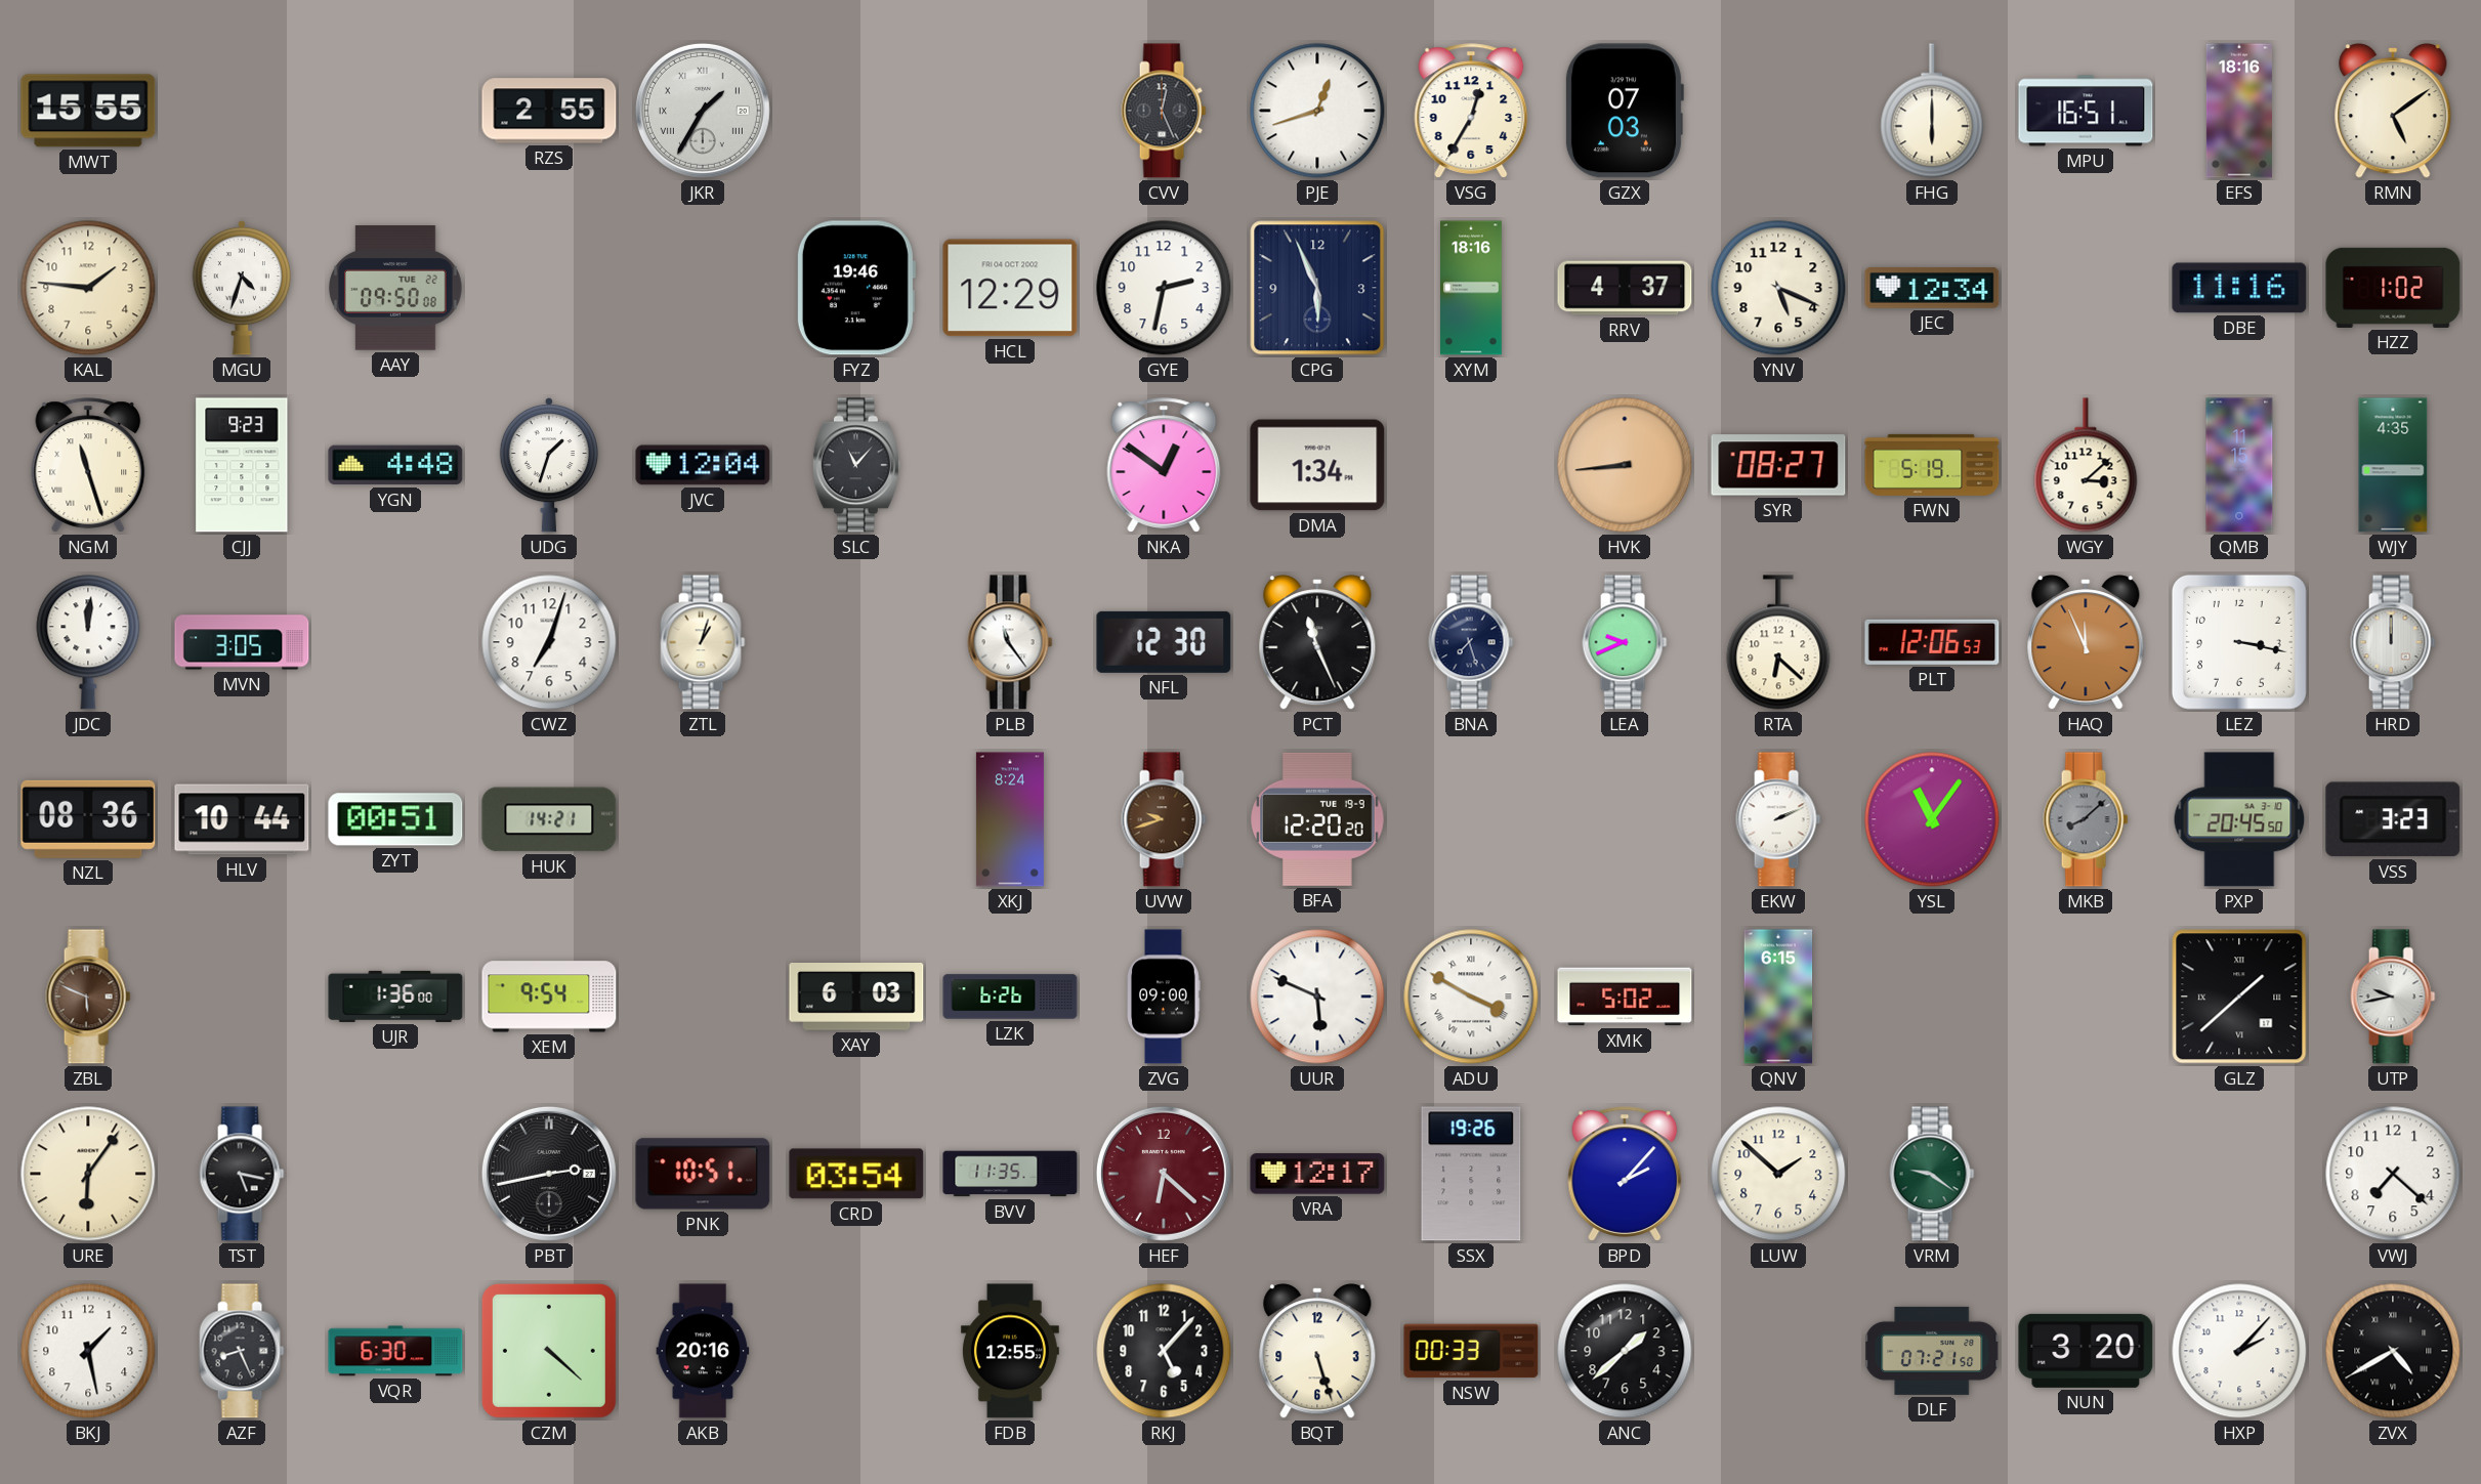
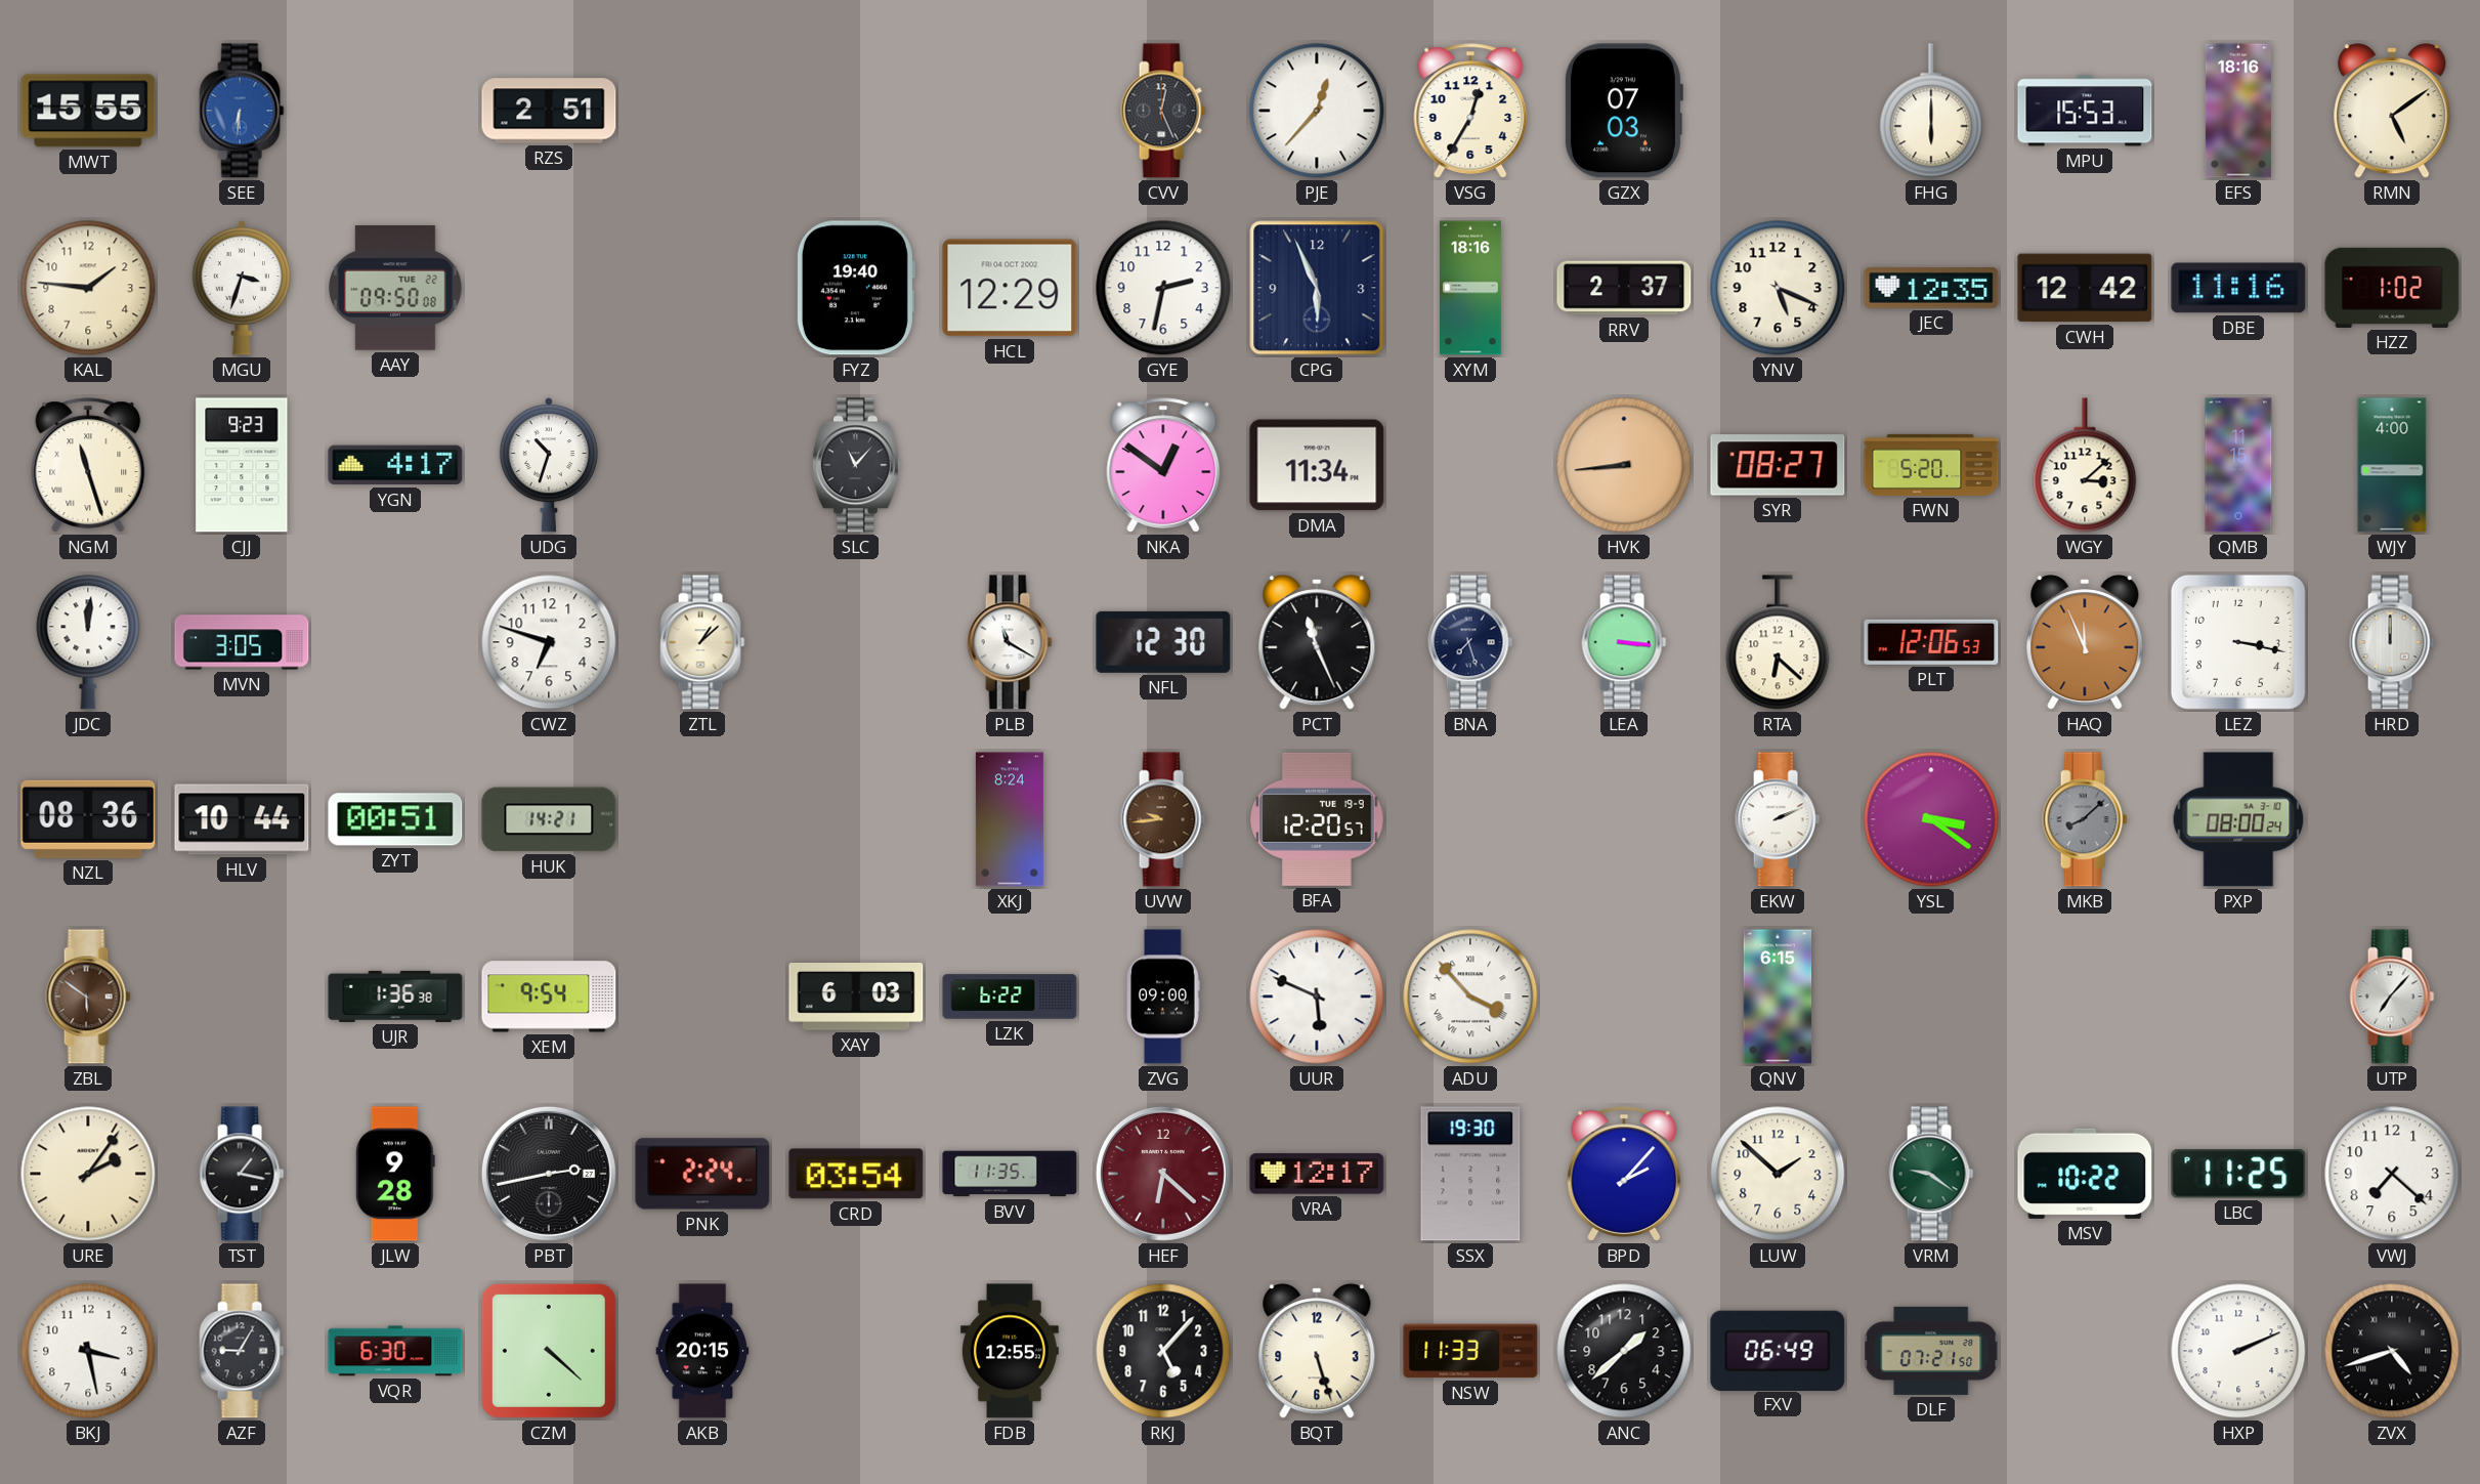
SEE: none -> 6:31
RZS: 2:55 -> 2:51
JKR: 1:35 -> none
PJE: 12:42 -> 12:37
MPU: 16:51 -> 15:53
MGU: 4:33 -> 3:33
FYZ: 19:46 -> 19:40
RRV: 4:37 -> 2:37
JEC: 12:34 -> 12:35
CWH: none -> 12:42
YGN: 4:48 -> 4:17
UDG: 1:33 -> 10:33
JVC: 12:04 -> none
DMA: 1:34 -> 11:34
FWN: 5:19 -> 5:20
WJY: 4:35 -> 4:00
CWZ: 7:03 -> 6:48
ZTL: 1:03 -> 1:08
PLB: 11:24 -> 11:20
LEA: 9:41 -> 3:16
UVW: 9:42 -> 9:44
BFA: 12:20:20 -> 12:20:57
YSL: 11:06 -> 3:21
PXP: 20:45 -> 08:00
VSS: 3:23 -> none
ZBL: 5:49 -> 5:51
UJR: 1:36:00 -> 1:36:38
LZK: 6:26 -> 6:22
ADU: 3:50 -> 3:53
XMK: 5:02 -> none
GLZ: 1:38 -> none
UTP: 9:43 -> 7:07
URE: 6:06 -> 2:06
TST: 5:17 -> 1:17
JLW: none -> 9:28
PNK: 10:51 -> 2:24
SSX: 19:26 -> 19:30
MSV: none -> 10:22
LBC: none -> 11:25
BKJ: 1:28 -> 3:28
AZF: 8:26 -> 9:05
AKB: 20:16 -> 20:15
NSW: 00:33 -> 11:33
FXV: none -> 06:49
NUN: 3:20 -> none
HXP: 2:07 -> 2:11
ZVX: 4:40 -> 4:42
